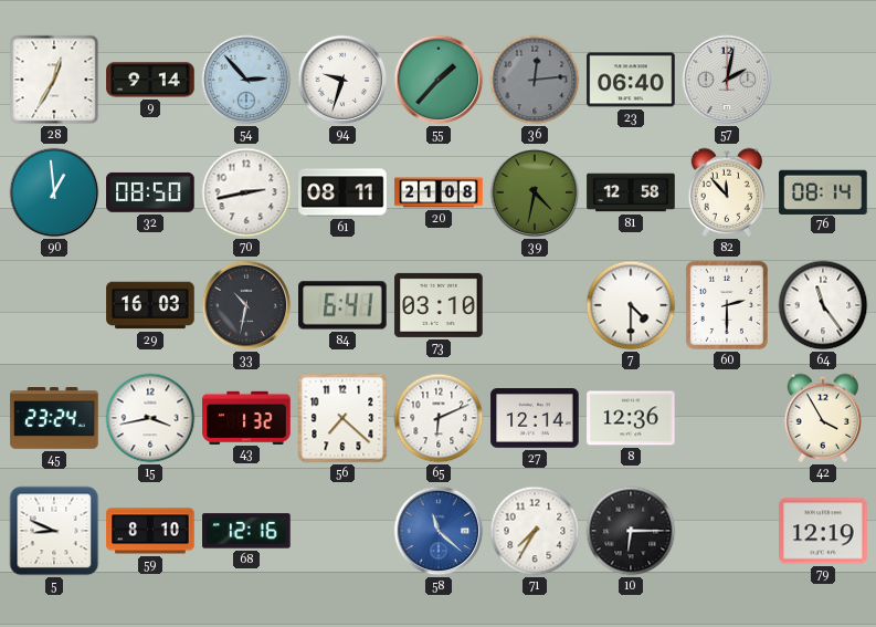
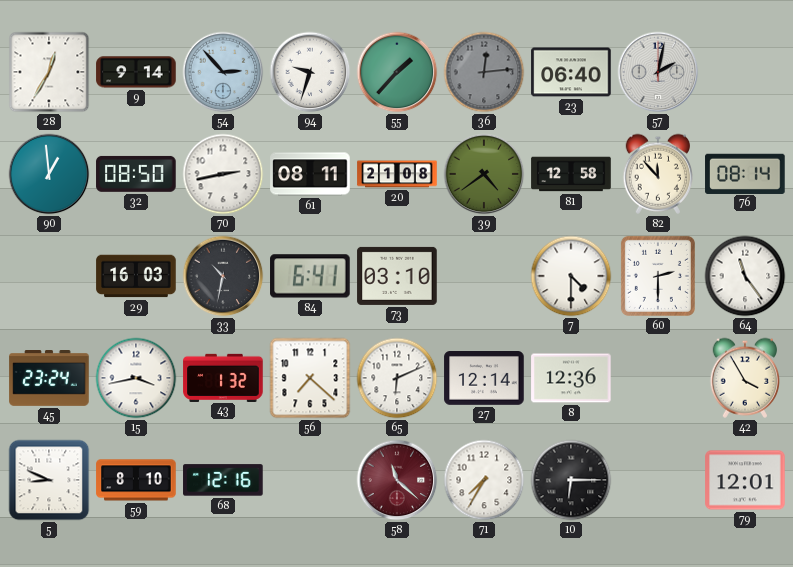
39: 4:32 -> 4:39
58 dial: blue -> burgundy
79: 12:19 -> 12:01
